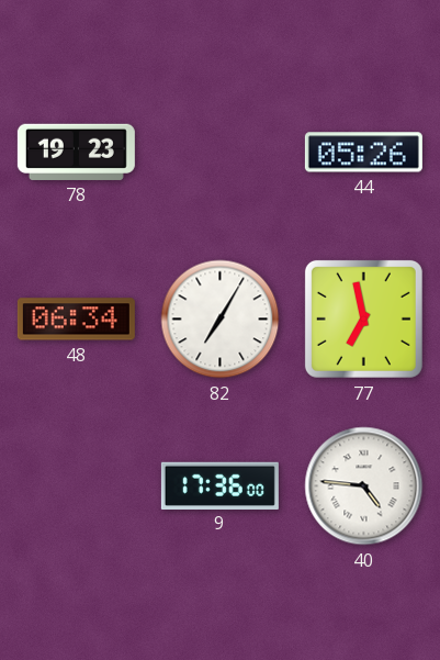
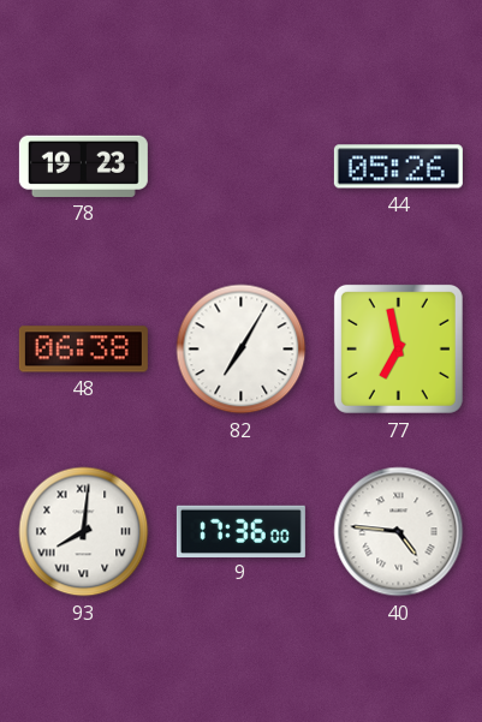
48: 06:34 -> 06:38
93: none -> 8:01
